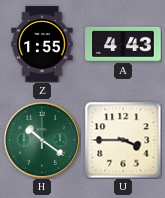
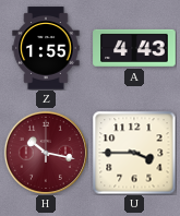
H: 10:21 -> 10:17
H dial: green -> burgundy
